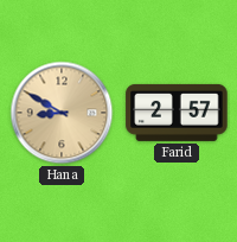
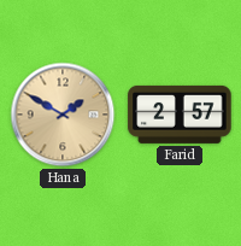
Hana: 8:50 -> 1:50
